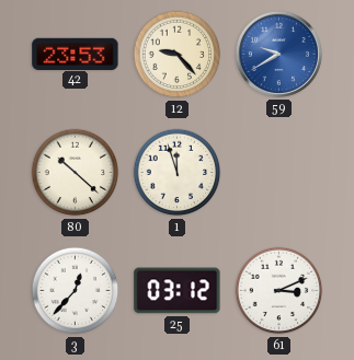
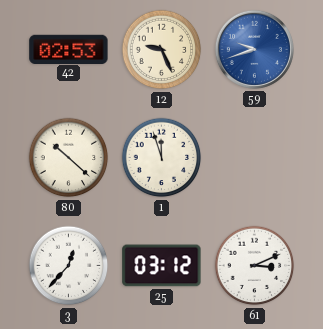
42: 23:53 -> 02:53
12: 9:23 -> 9:26
59: 9:40 -> 9:42
